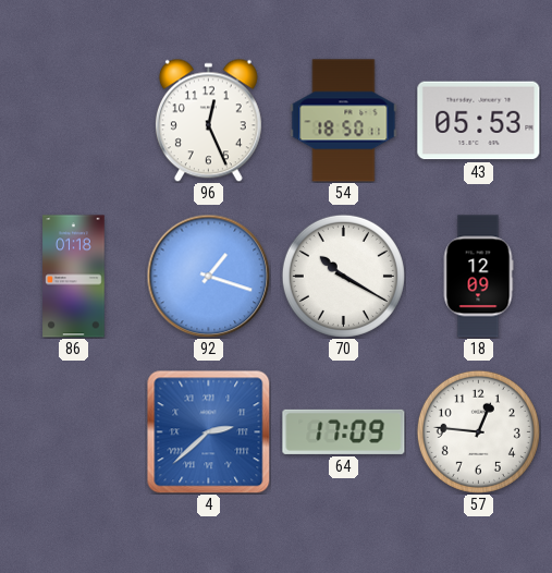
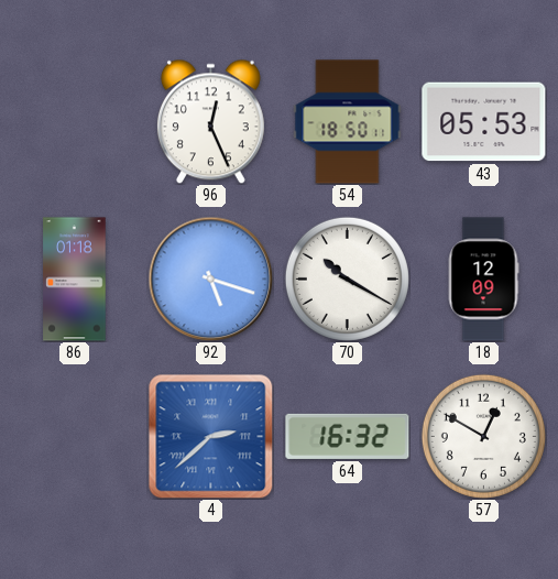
92: 1:18 -> 5:18
64: 17:09 -> 16:32
57: 12:46 -> 12:50
